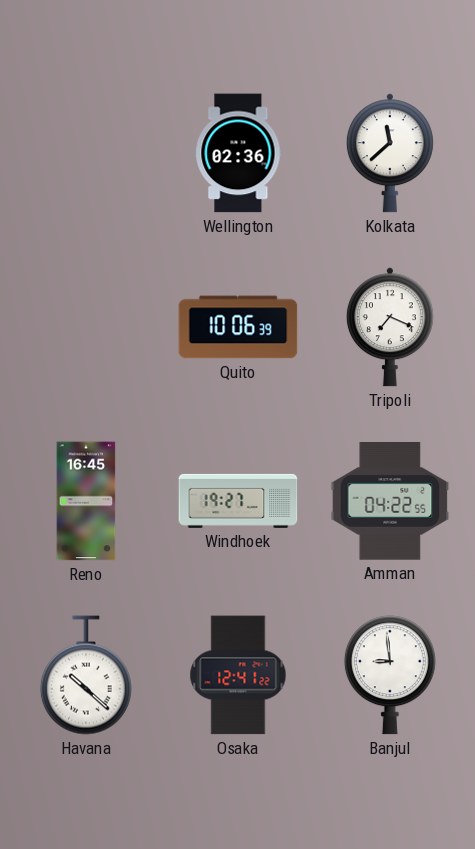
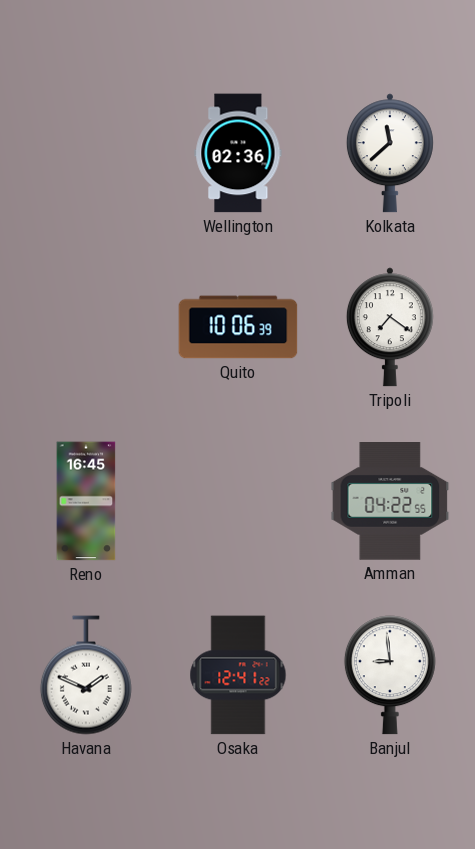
Tripoli: 7:19 -> 7:21
Windhoek: 19:27 -> none
Havana: 10:22 -> 1:49
